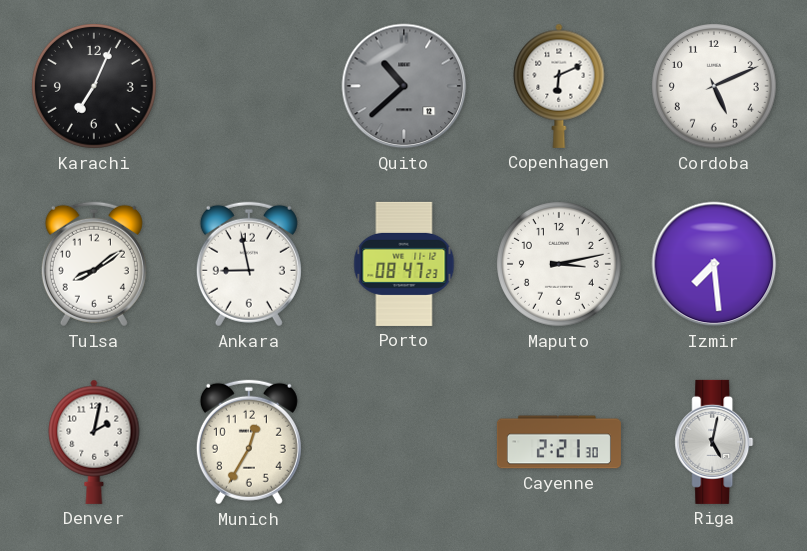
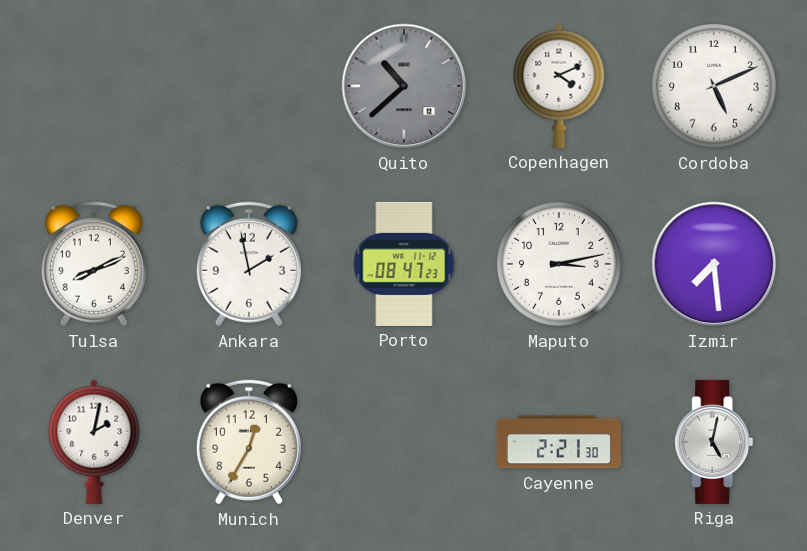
Karachi: 7:04 -> none
Copenhagen: 6:11 -> 4:11
Tulsa: 8:09 -> 8:11
Ankara: 8:58 -> 1:58
